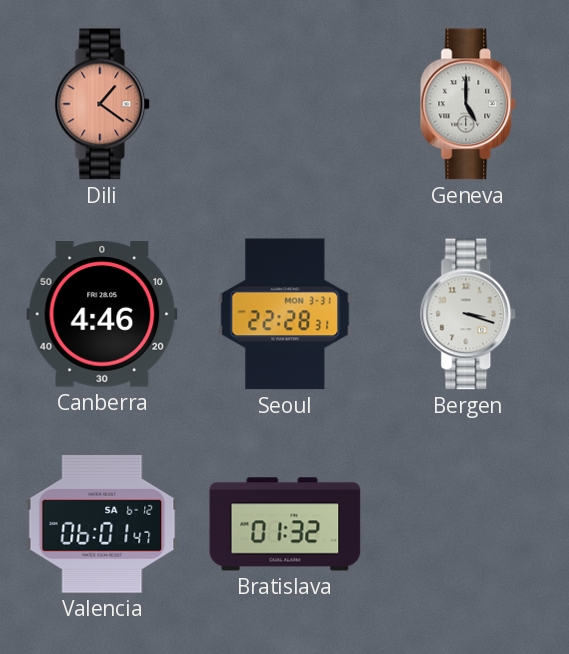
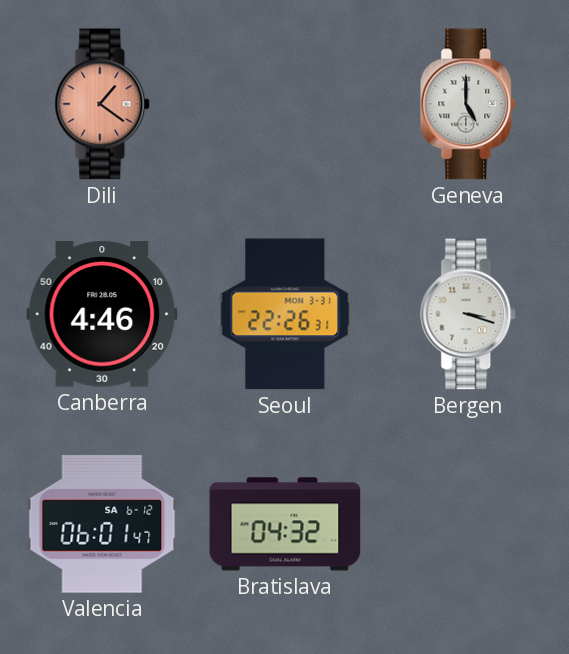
Seoul: 22:28 -> 22:26
Bratislava: 01:32 -> 04:32
